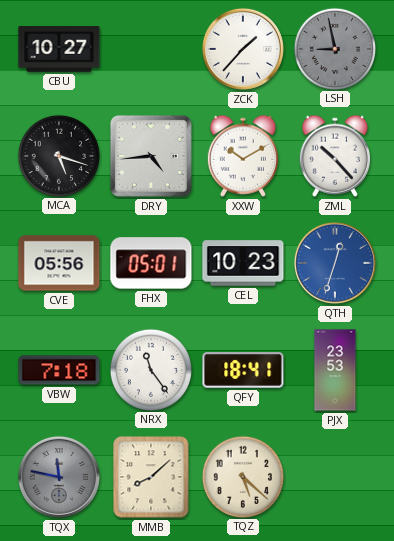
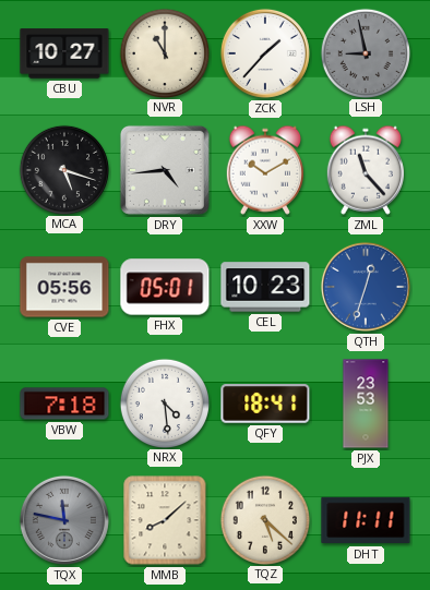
NVR: none -> 11:00
ZML: 10:23 -> 11:23
NRX: 11:24 -> 4:29
DHT: none -> 11:11
